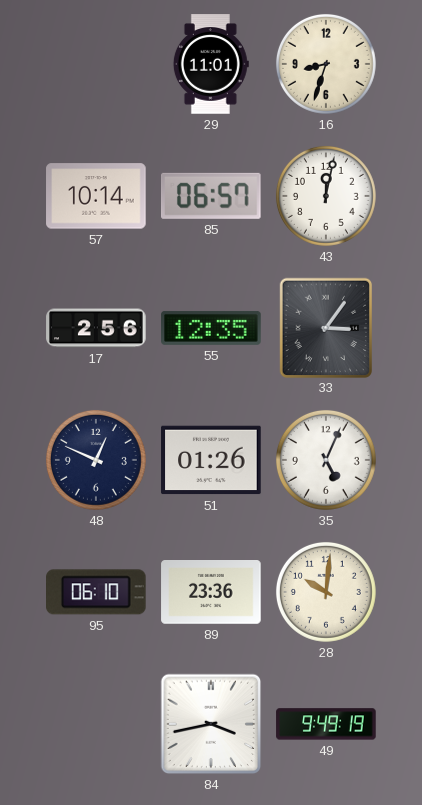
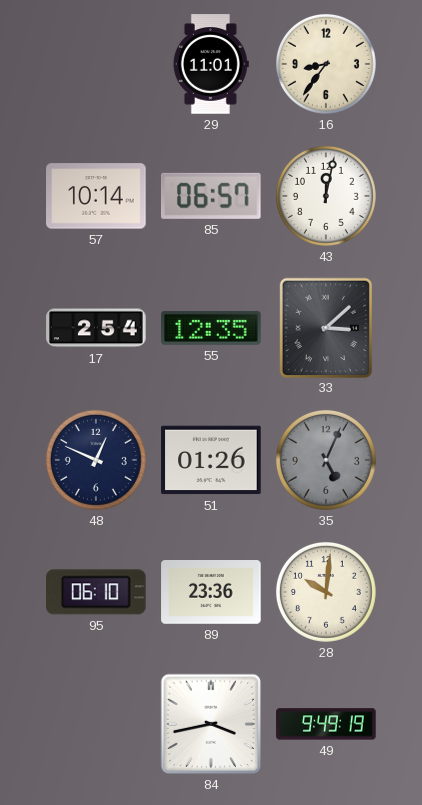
16: 8:33 -> 8:36
17: 2:56 -> 2:54
33: 3:06 -> 3:08
35 dial: white -> grey
